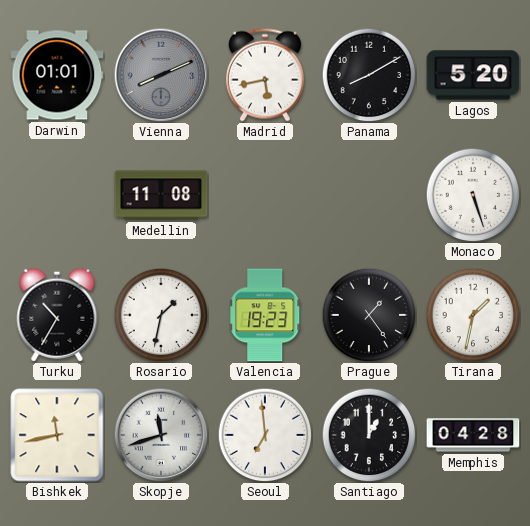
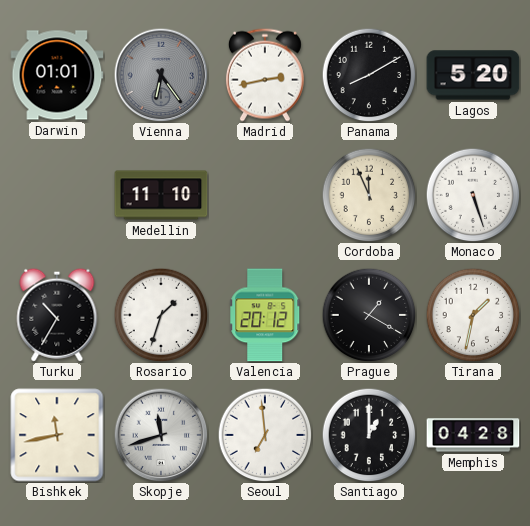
Vienna: 8:11 -> 6:24
Madrid: 5:43 -> 2:43
Medellin: 11:08 -> 11:10
Cordoba: none -> 11:56
Rosario: 1:32 -> 1:33
Valencia: 19:23 -> 20:12
Prague: 1:24 -> 1:20
